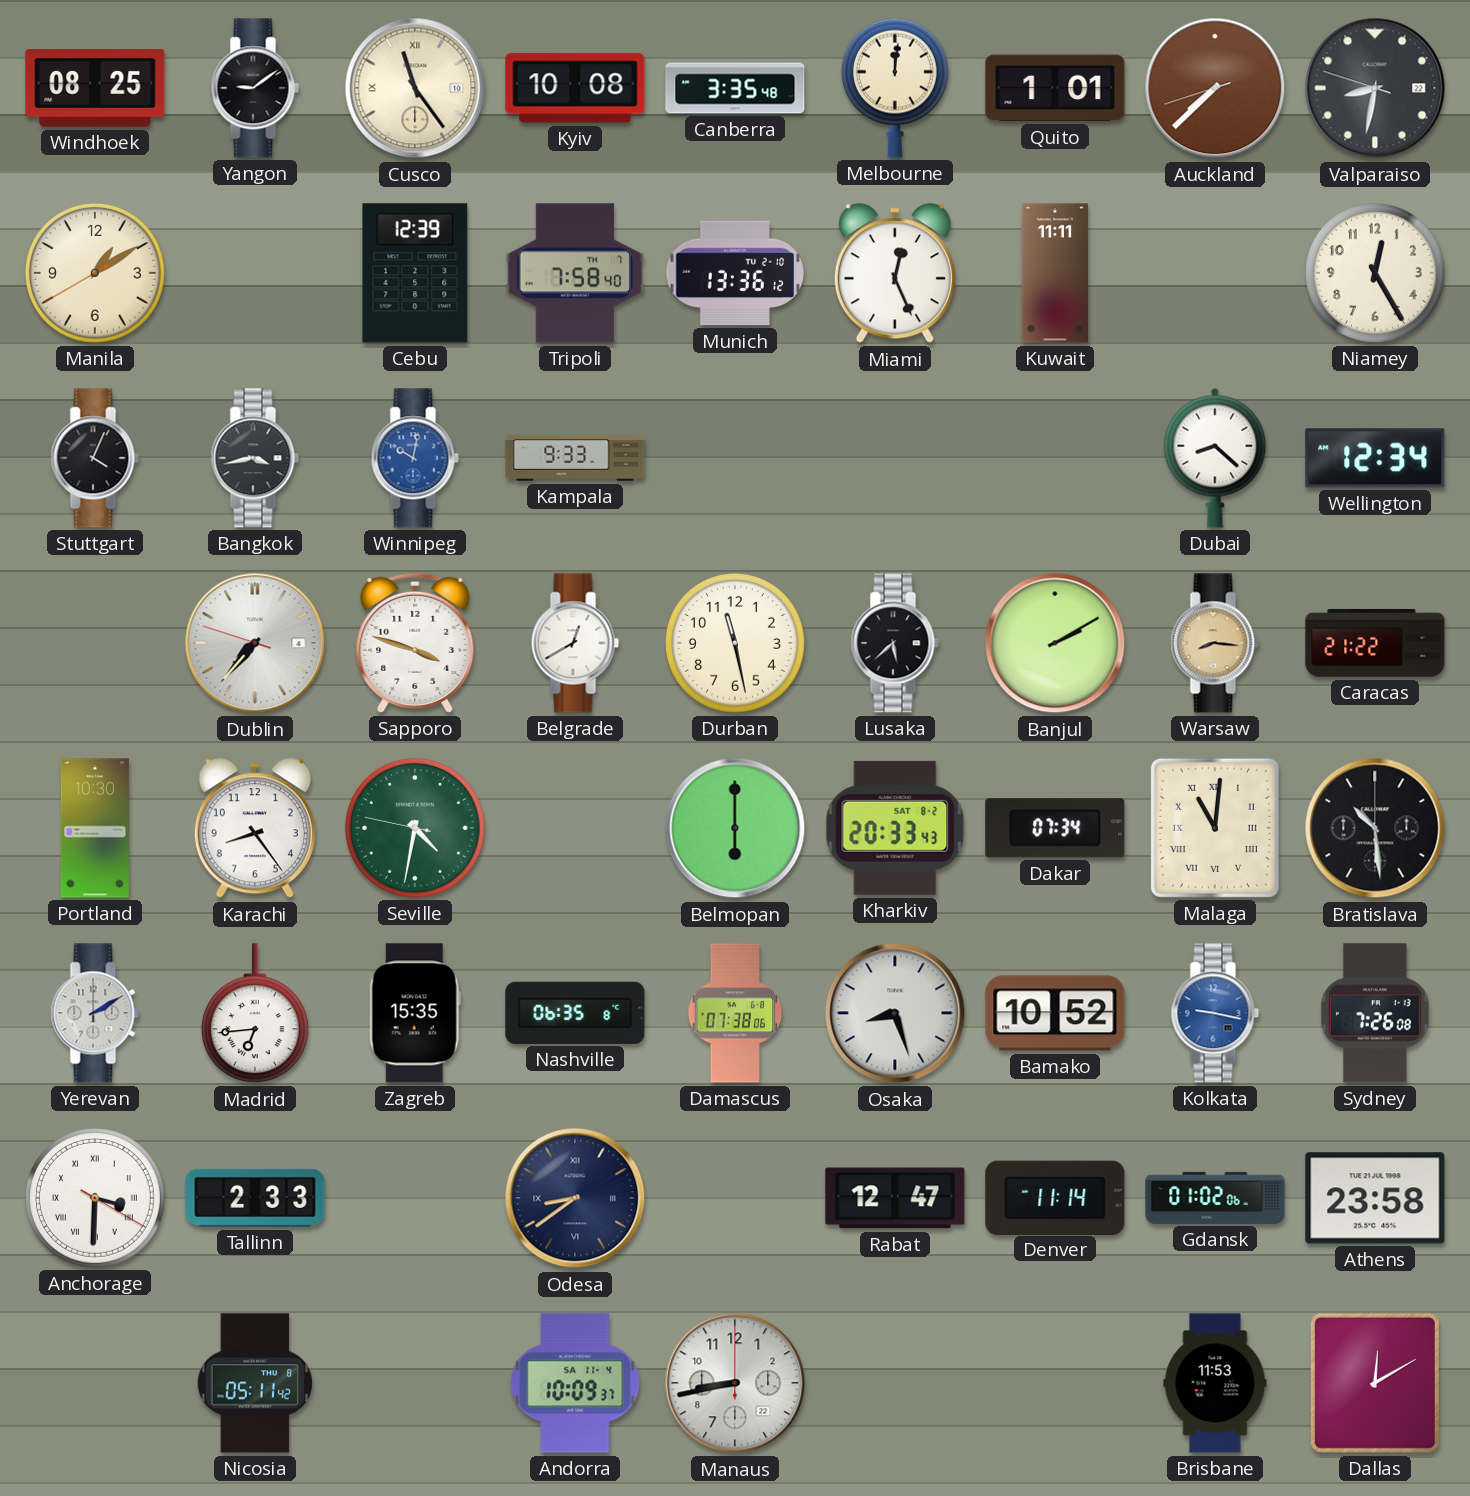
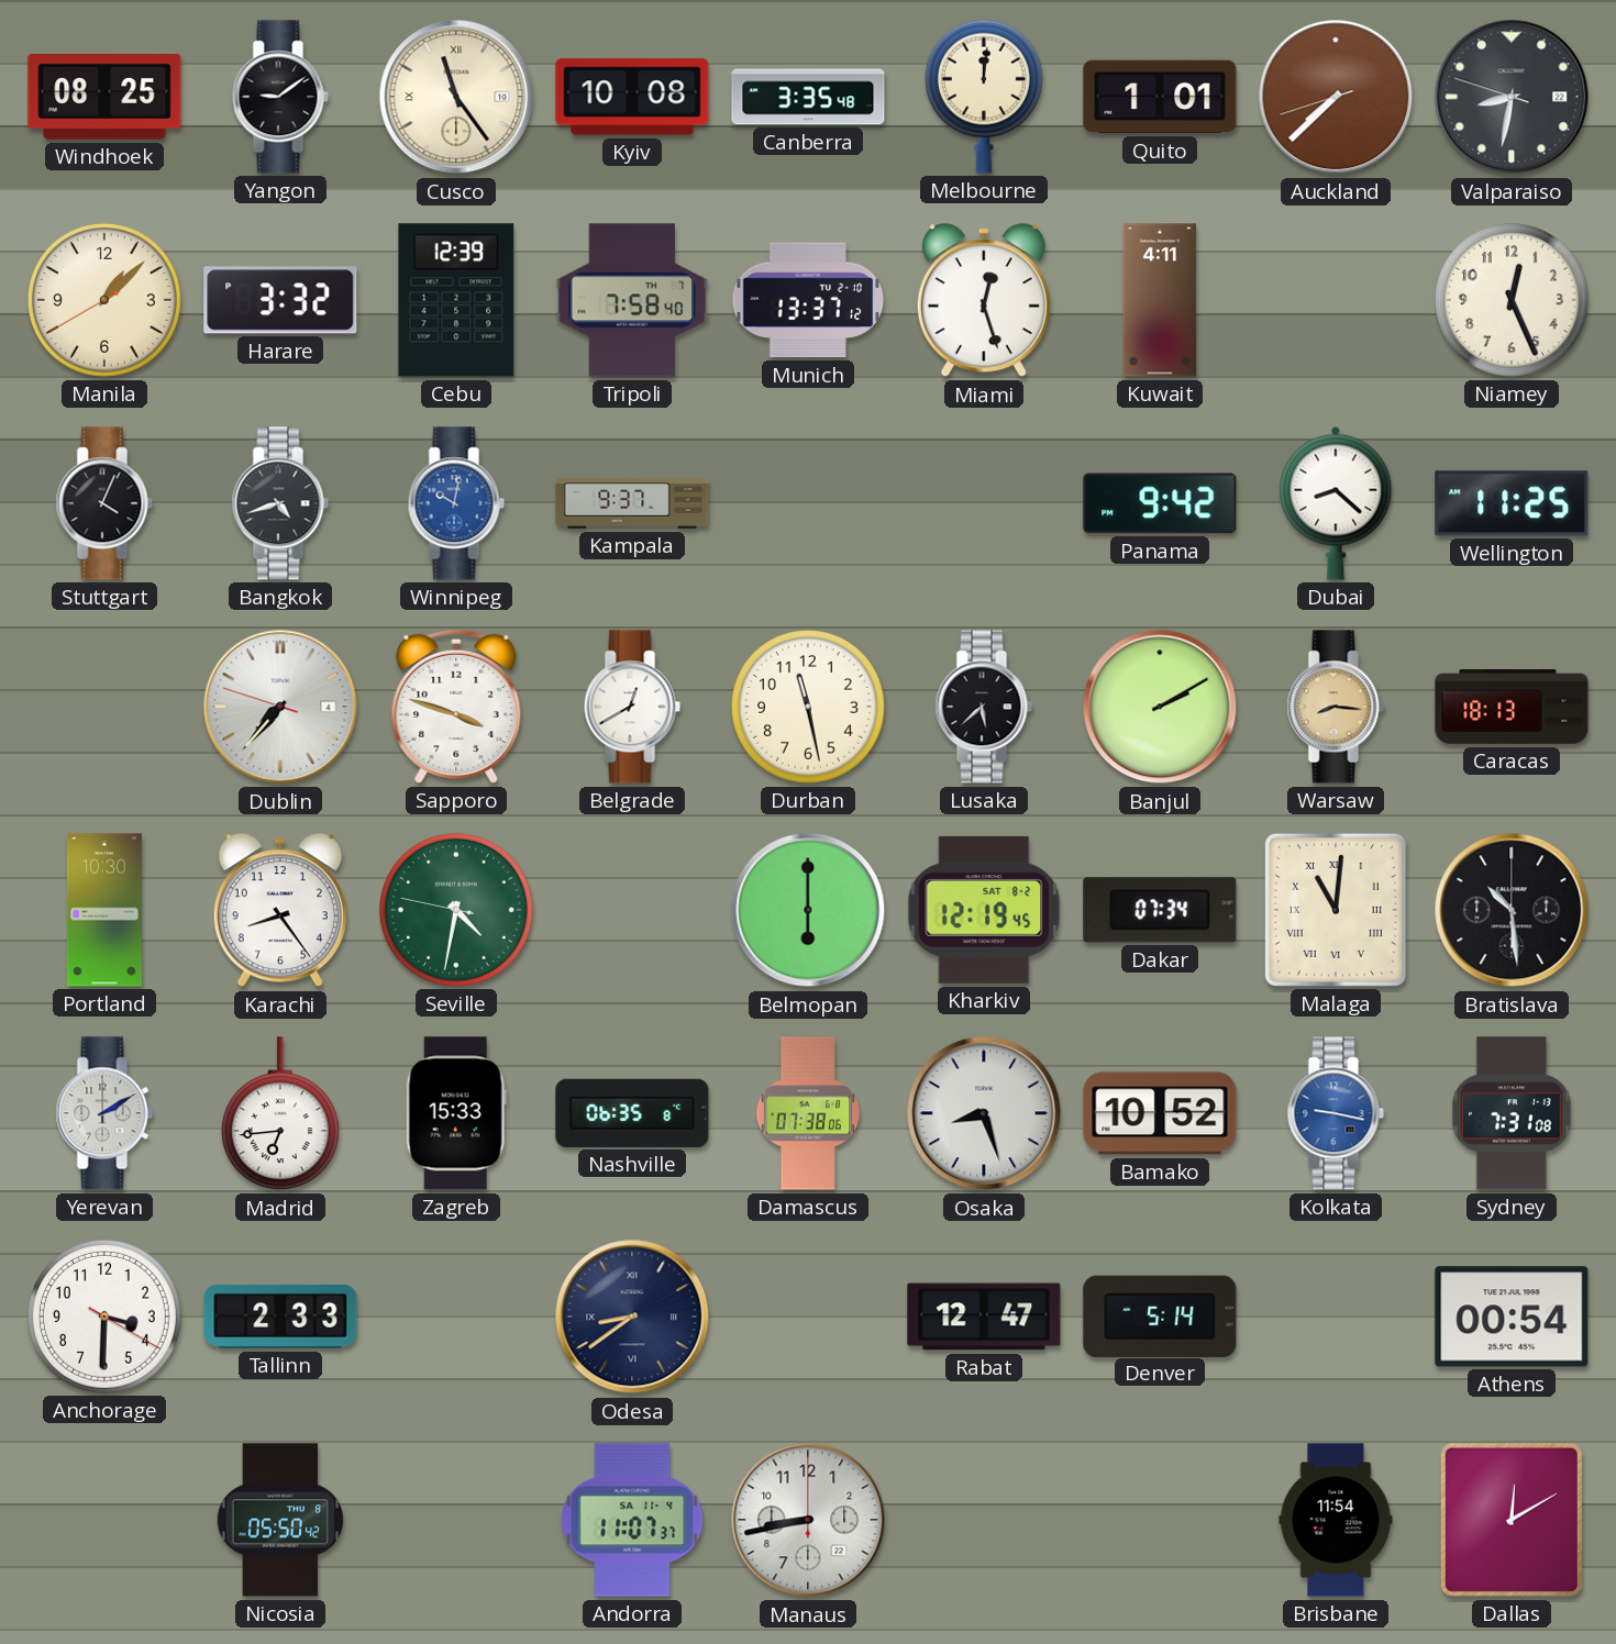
Manila: 1:09 -> 1:07
Harare: none -> 3:32
Munich: 13:36 -> 13:37
Miami: 12:26 -> 12:27
Kuwait: 11:11 -> 4:11
Niamey: 12:25 -> 12:26
Bangkok: 3:43 -> 4:42
Kampala: 9:33 -> 9:37
Panama: none -> 9:42
Wellington: 12:34 -> 11:25
Caracas: 21:22 -> 18:13
Kharkiv: 20:33 -> 12:19
Zagreb: 15:35 -> 15:33
Sydney: 7:26 -> 7:31
Anchorage numerals: Roman -> Arabic
Denver: 11:14 -> 5:14
Gdansk: 01:02 -> none
Athens: 23:58 -> 00:54
Nicosia: 05:11 -> 05:50
Andorra: 10:09 -> 11:07
Brisbane: 11:53 -> 11:54
